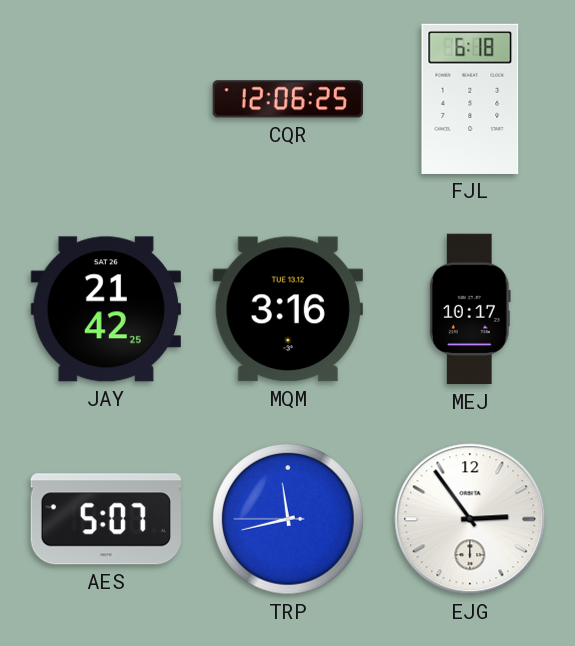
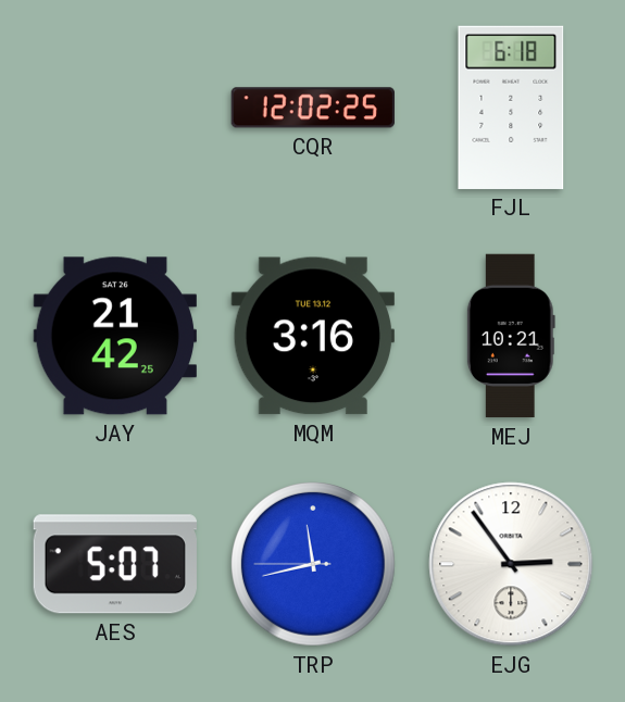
CQR: 12:06 -> 12:02
MEJ: 10:17 -> 10:21
